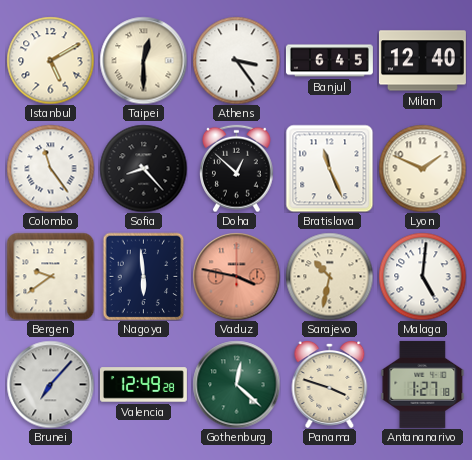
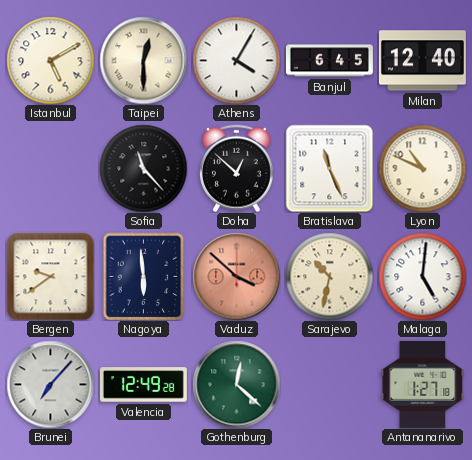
Athens: 3:24 -> 4:05
Colombo: 11:24 -> none
Sofia: 8:23 -> 11:23
Lyon: 1:49 -> 10:49
Vaduz: 3:47 -> 3:52
Panama: 3:48 -> none
